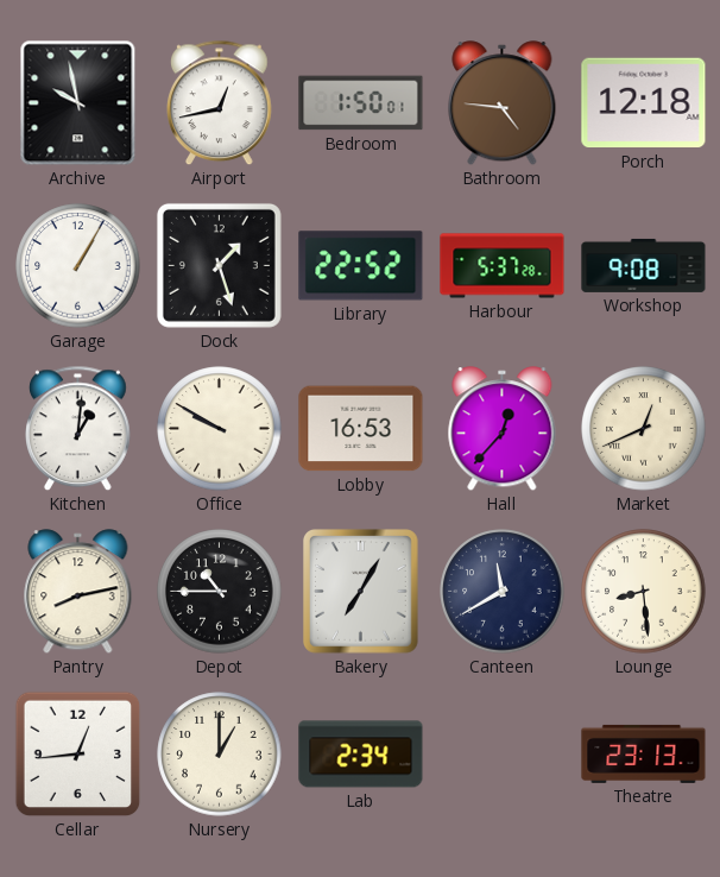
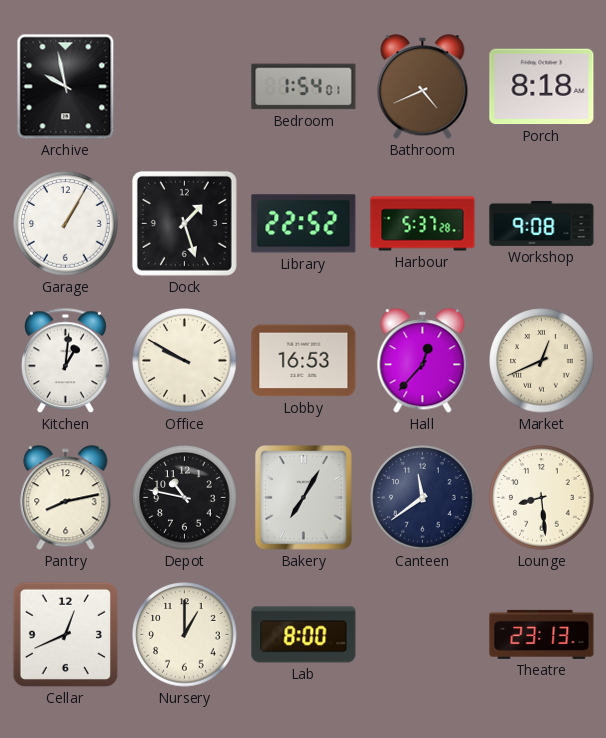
Airport: 12:43 -> none
Bedroom: 1:50 -> 1:54
Bathroom: 4:46 -> 4:41
Porch: 12:18 -> 8:18
Depot: 10:45 -> 10:47
Canteen: 11:40 -> 11:39
Cellar: 12:44 -> 12:41
Lab: 2:34 -> 8:00
